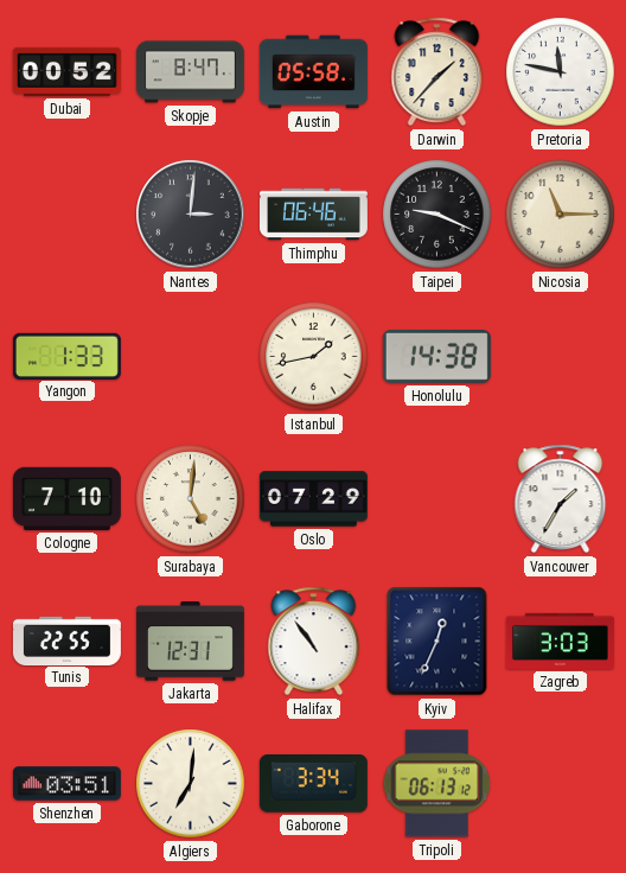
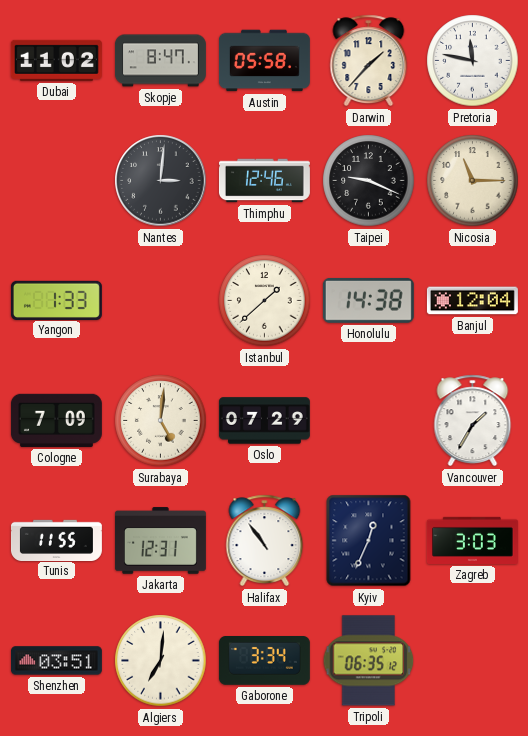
Dubai: 00:52 -> 11:02
Thimphu: 06:46 -> 12:46
Istanbul: 1:43 -> 1:38
Banjul: none -> 12:04
Cologne: 7:10 -> 7:09
Tunis: 22:55 -> 11:55
Tripoli: 06:13 -> 06:35
